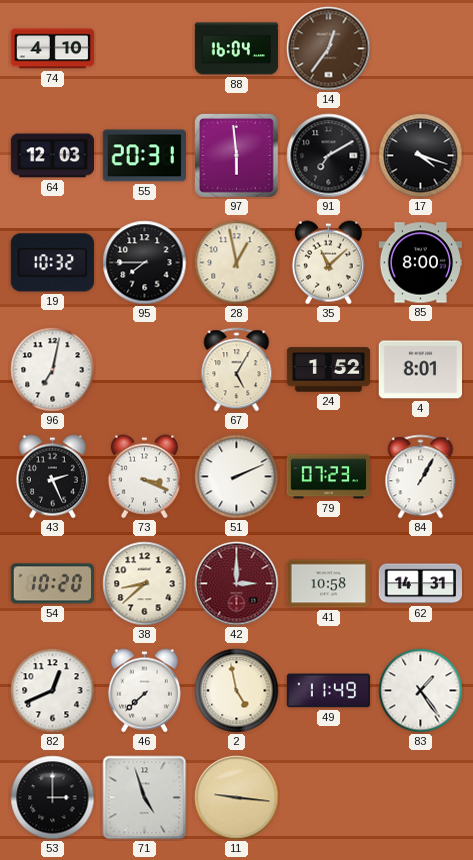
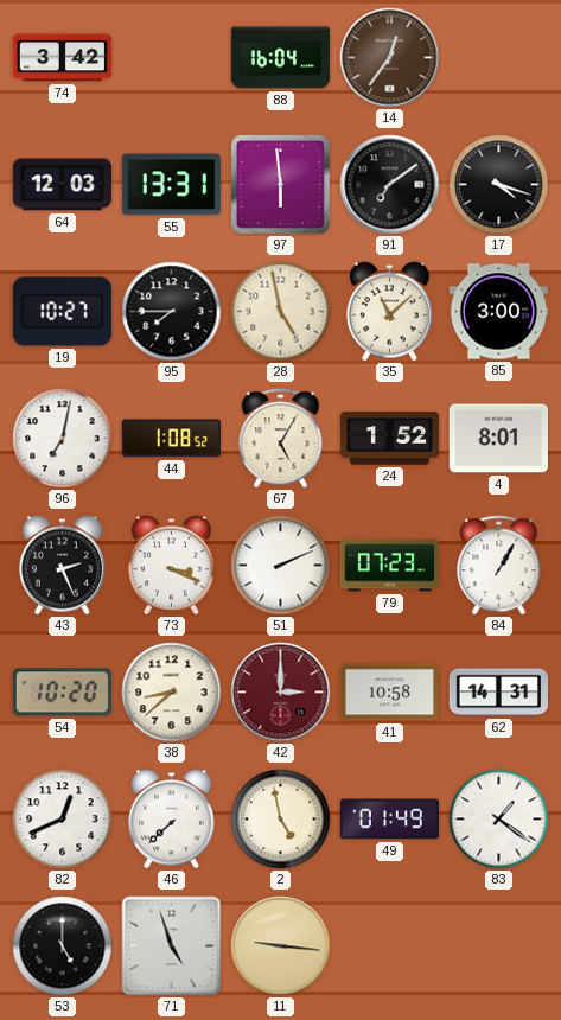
74: 4:10 -> 3:42
55: 20:31 -> 13:31
91: 7:10 -> 7:09
19: 10:32 -> 10:27
28: 12:58 -> 4:58
85: 8:00 -> 3:00
44: none -> 1:08
49: 11:49 -> 01:49
83: 1:24 -> 1:21
53: 3:00 -> 5:00
